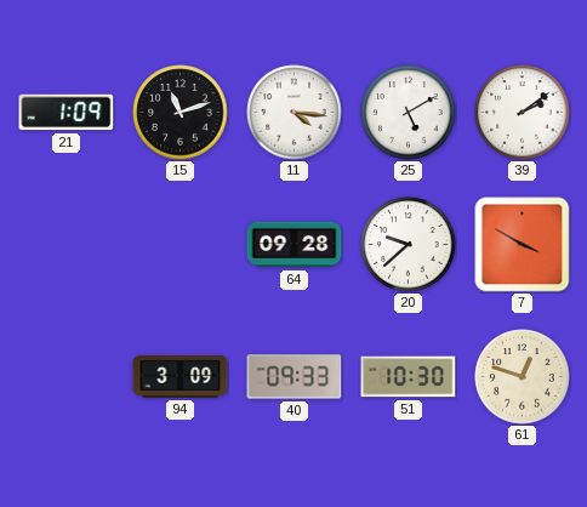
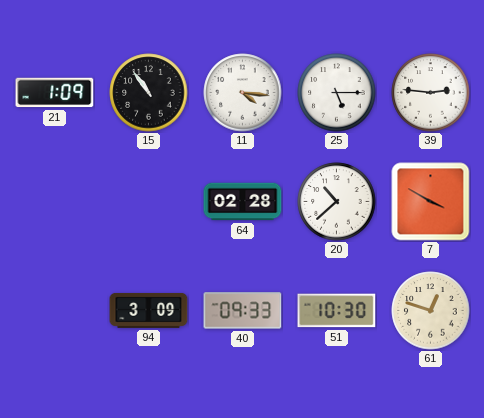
15: 11:12 -> 10:54
25: 5:10 -> 5:15
39: 2:09 -> 2:46
64: 09:28 -> 02:28
20: 9:38 -> 10:38
